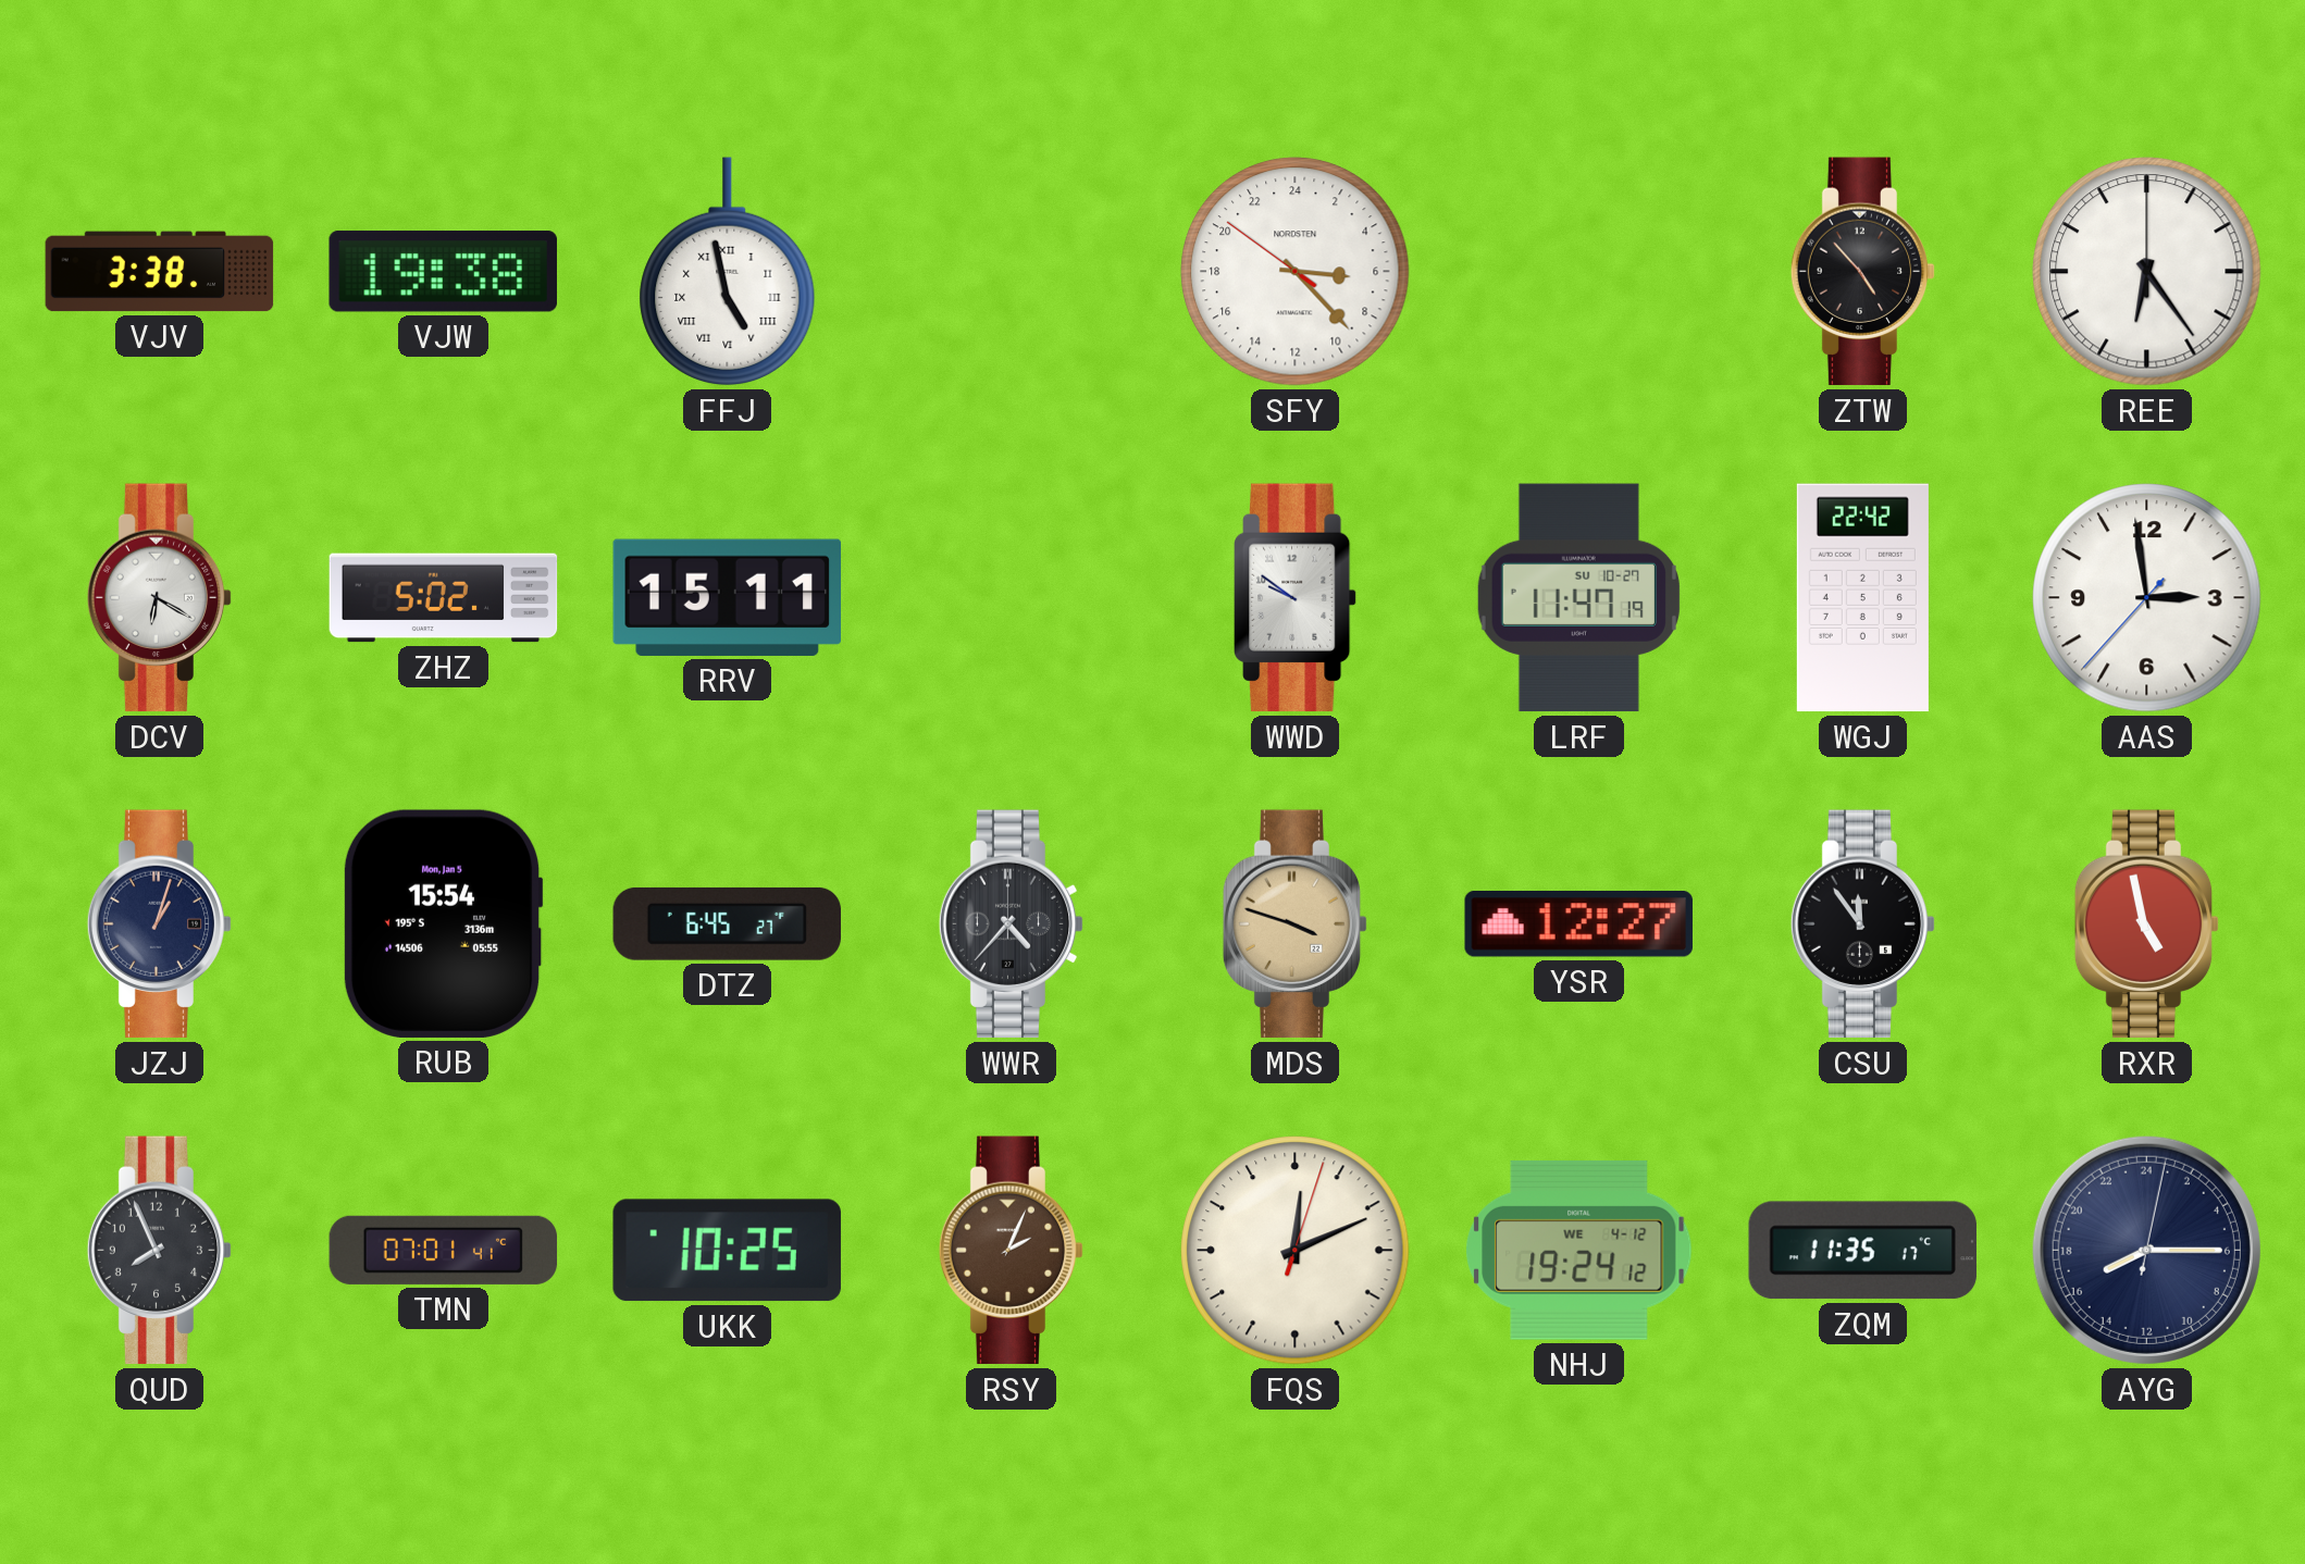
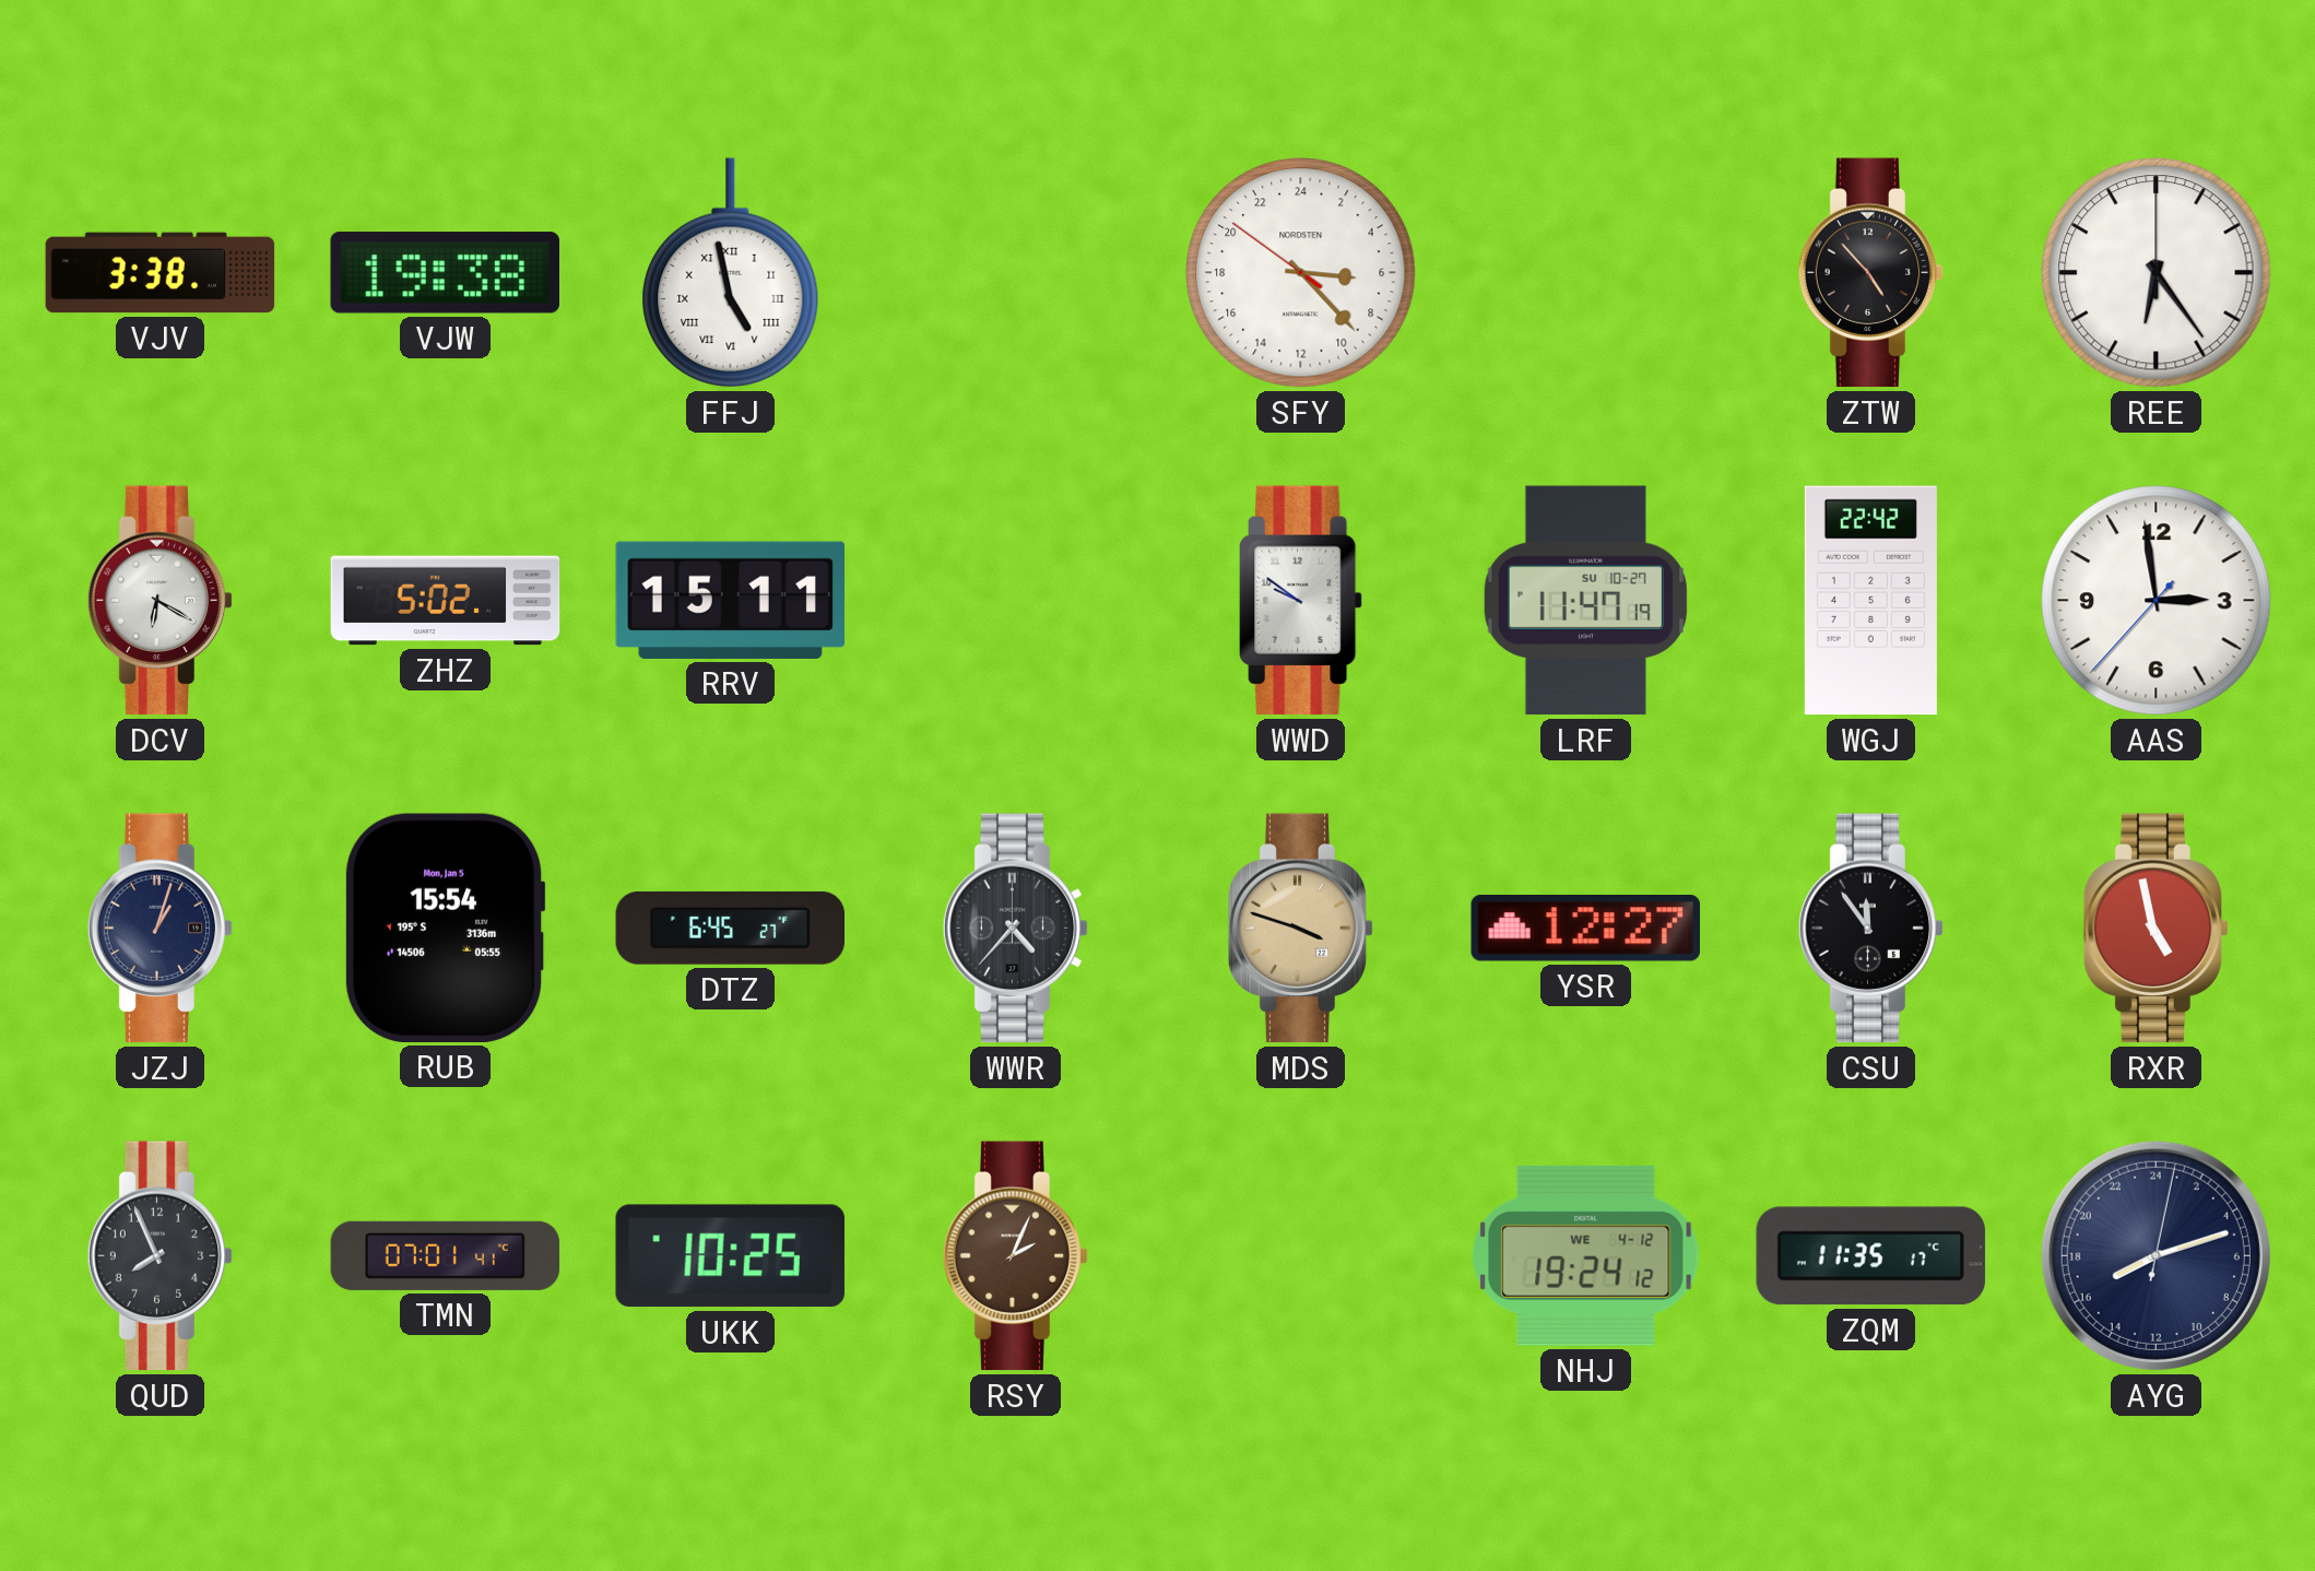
FQS: 12:11 -> none
AYG: 16:15 -> 16:12
